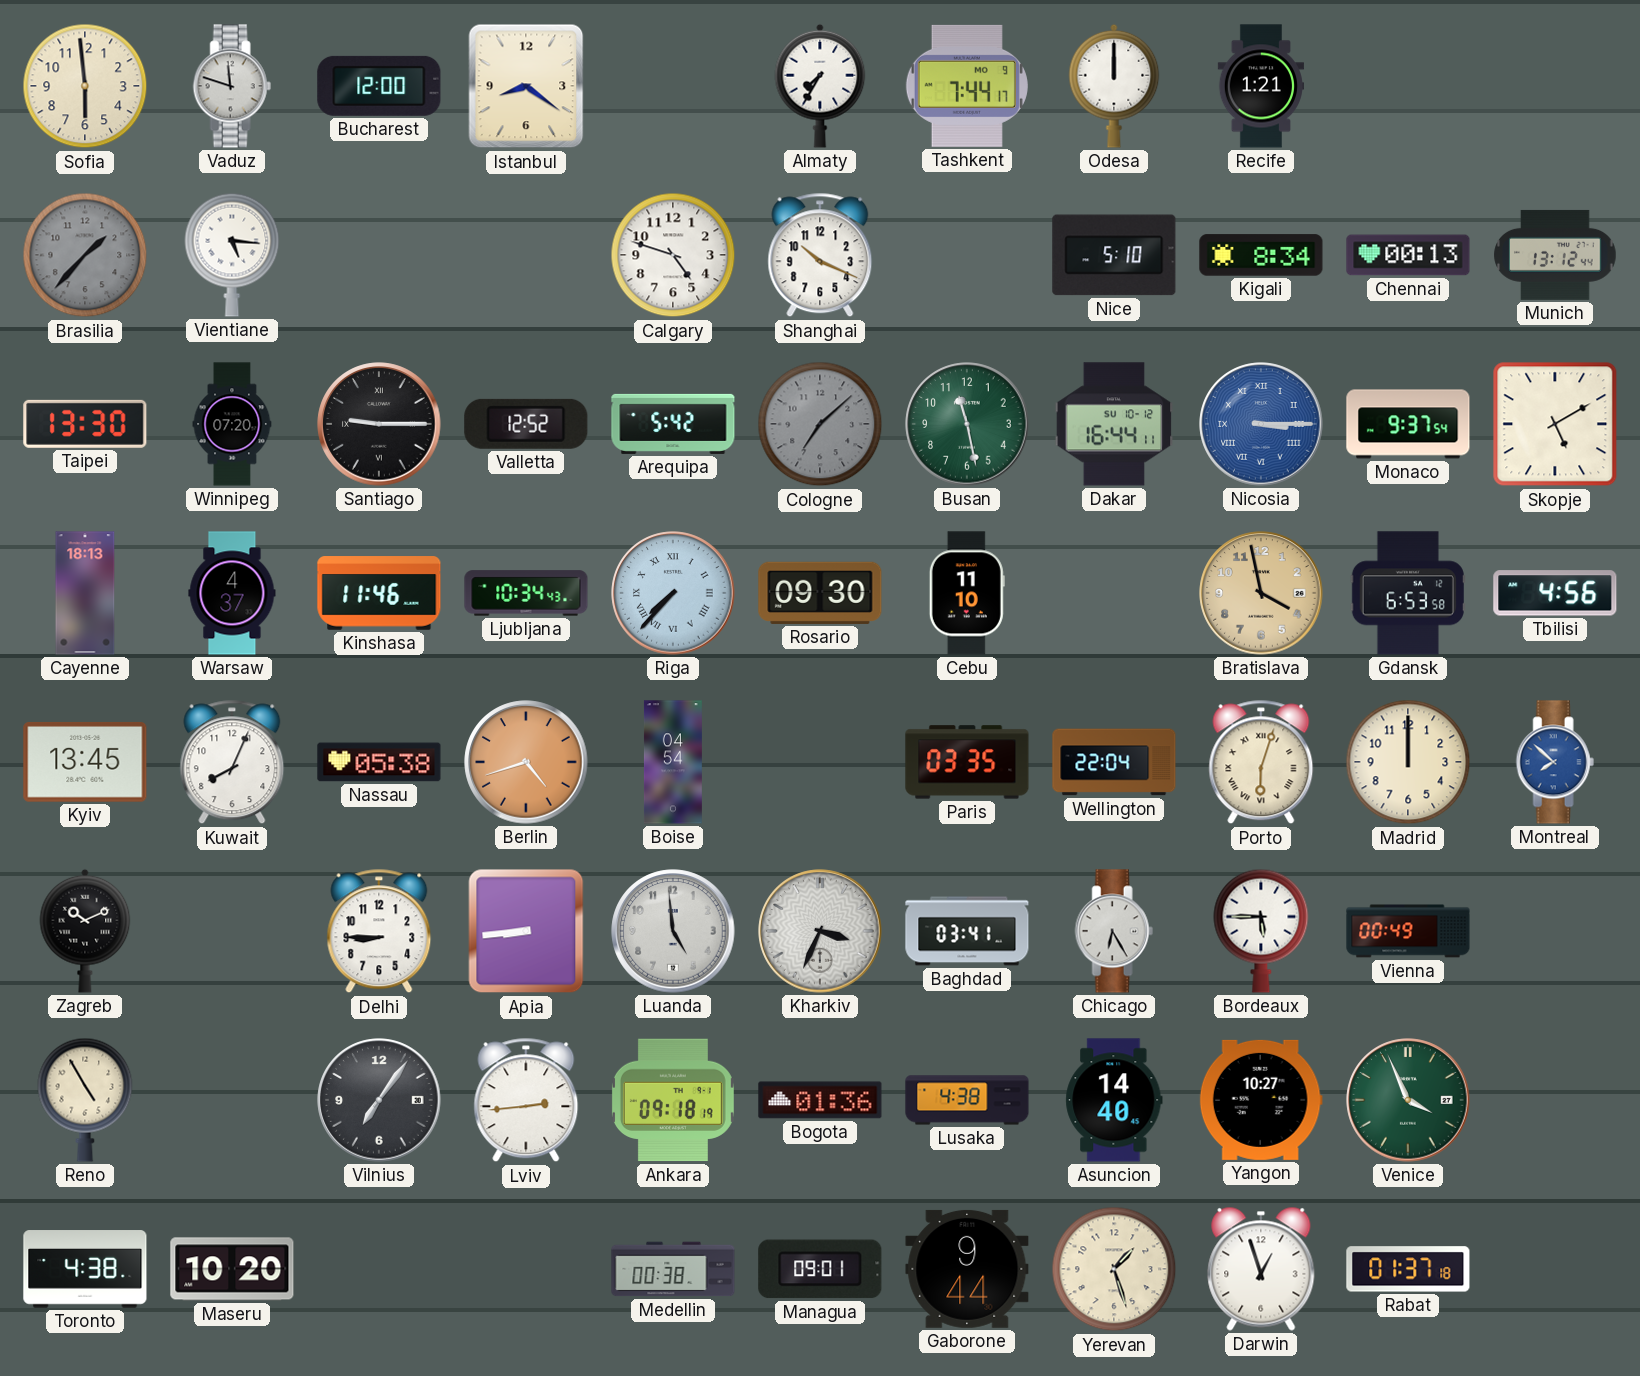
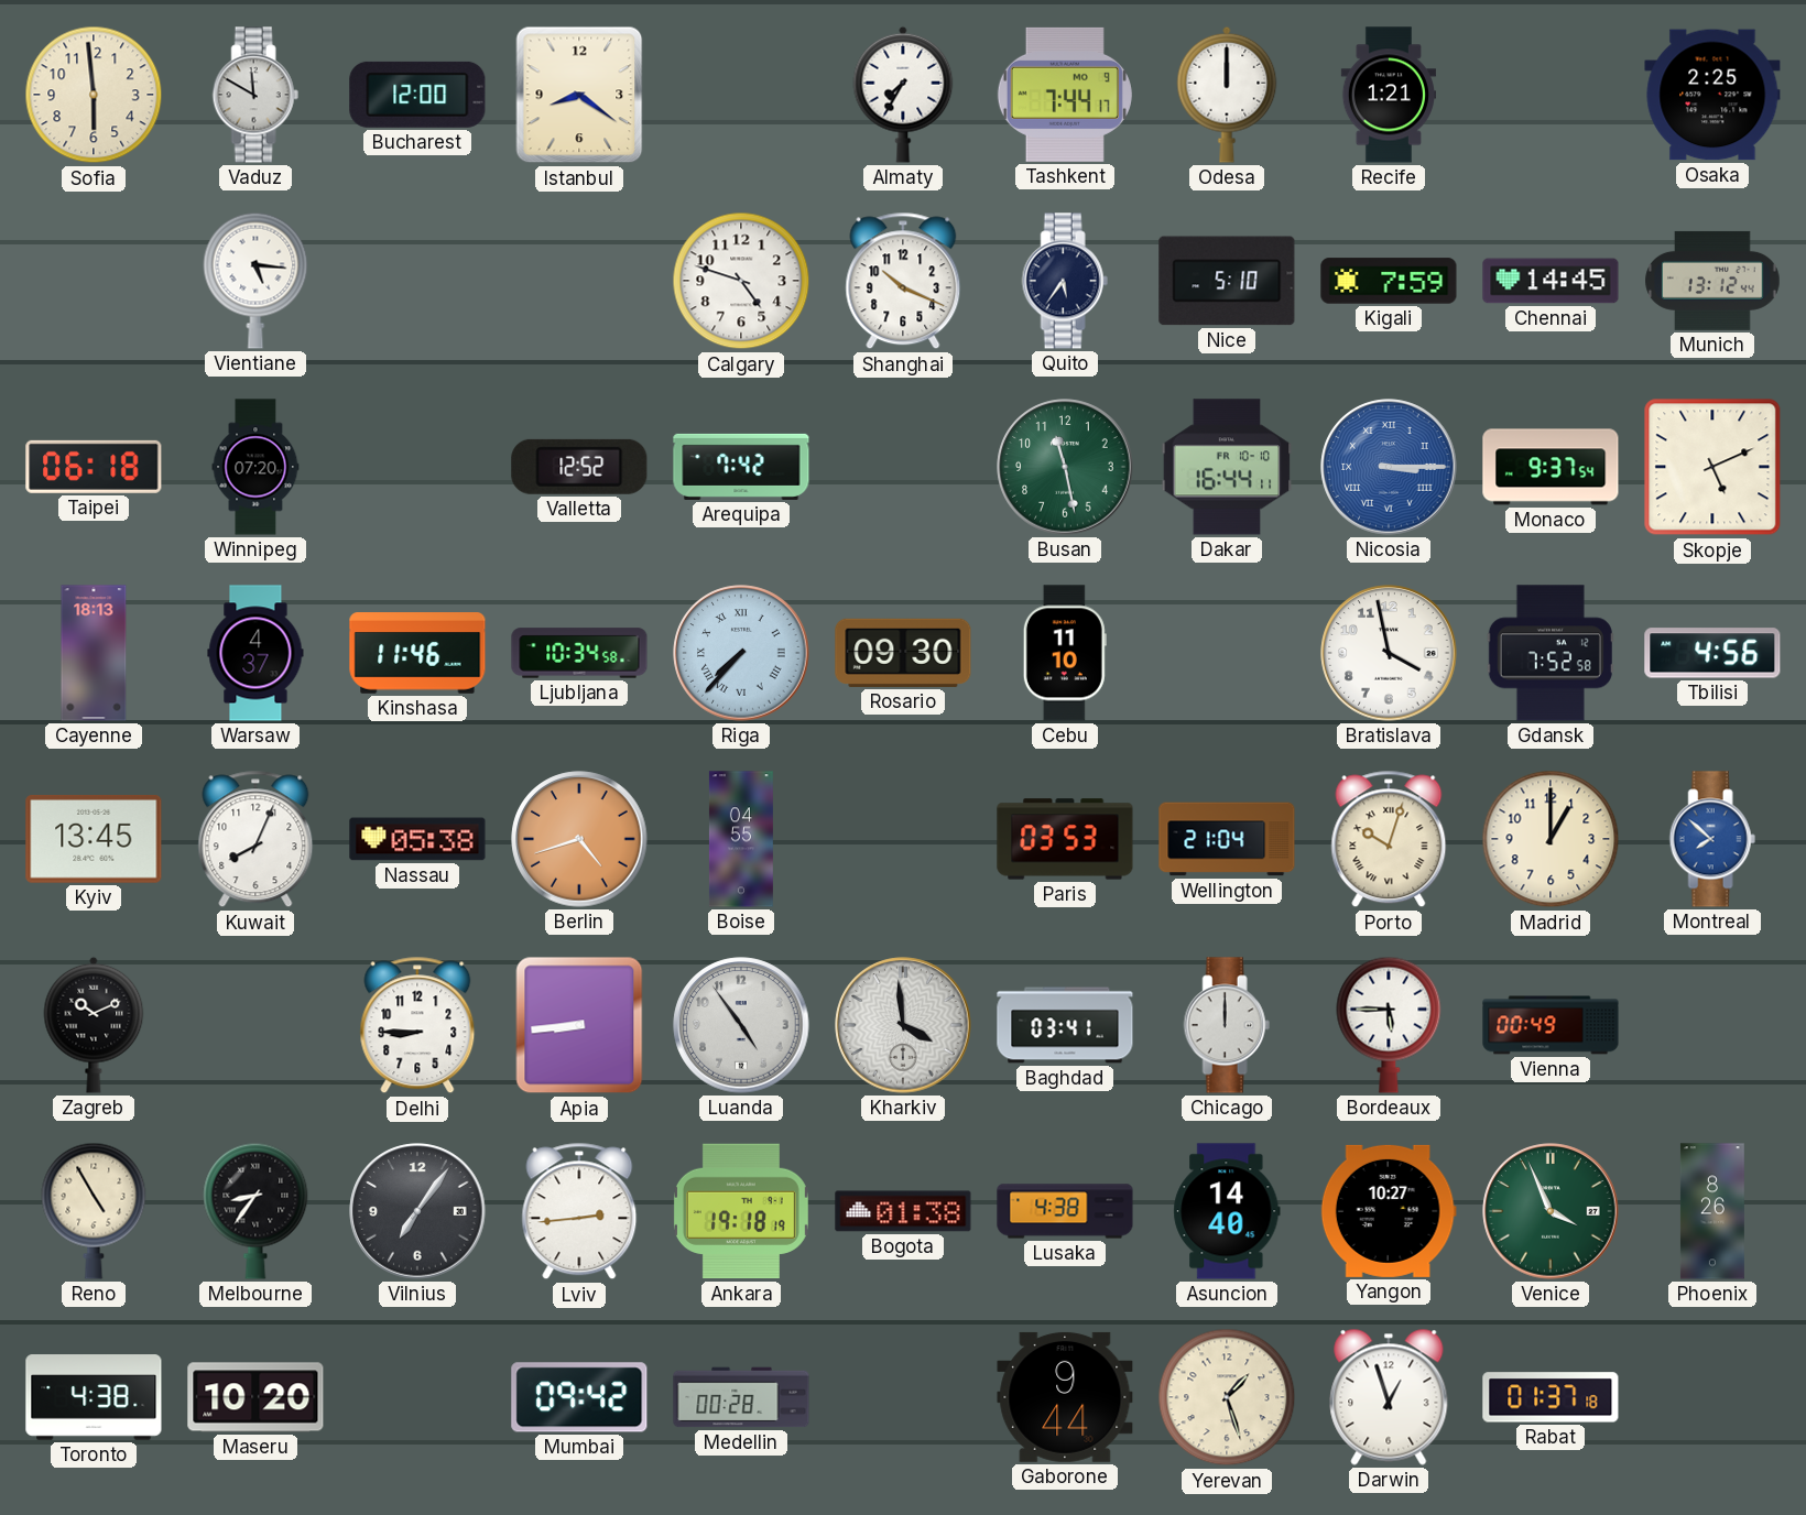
Vaduz: 11:48 -> 11:50
Osaka: none -> 2:25
Brasilia: 1:37 -> none
Quito: none -> 5:36
Kigali: 8:34 -> 7:59
Chennai: 00:13 -> 14:45
Taipei: 13:30 -> 06:18
Santiago: 9:15 -> none
Arequipa: 5:42 -> 7:42
Cologne: 7:08 -> none
Dakar date: SU 10-12 -> FR 10-10
Skopje: 5:10 -> 5:11
Ljubljana: 10:34:43 -> 10:34:58
Bratislava dial: champagne -> white
Gdansk: 6:53 -> 7:52
Boise: 04:54 -> 04:55
Paris: 03:35 -> 03:53
Wellington: 22:04 -> 21:04
Porto: 6:03 -> 10:03
Madrid: 12:00 -> 1:00
Luanda: 4:59 -> 4:54
Kharkiv: 3:34 -> 3:59
Chicago: 6:25 -> 12:00
Melbourne: none -> 8:36
Ankara: 09:18 -> 19:18
Bogota: 01:36 -> 01:38
Phoenix: none -> 8:26
Mumbai: none -> 09:42
Medellin: 00:38 -> 00:28
Managua: 09:01 -> none
